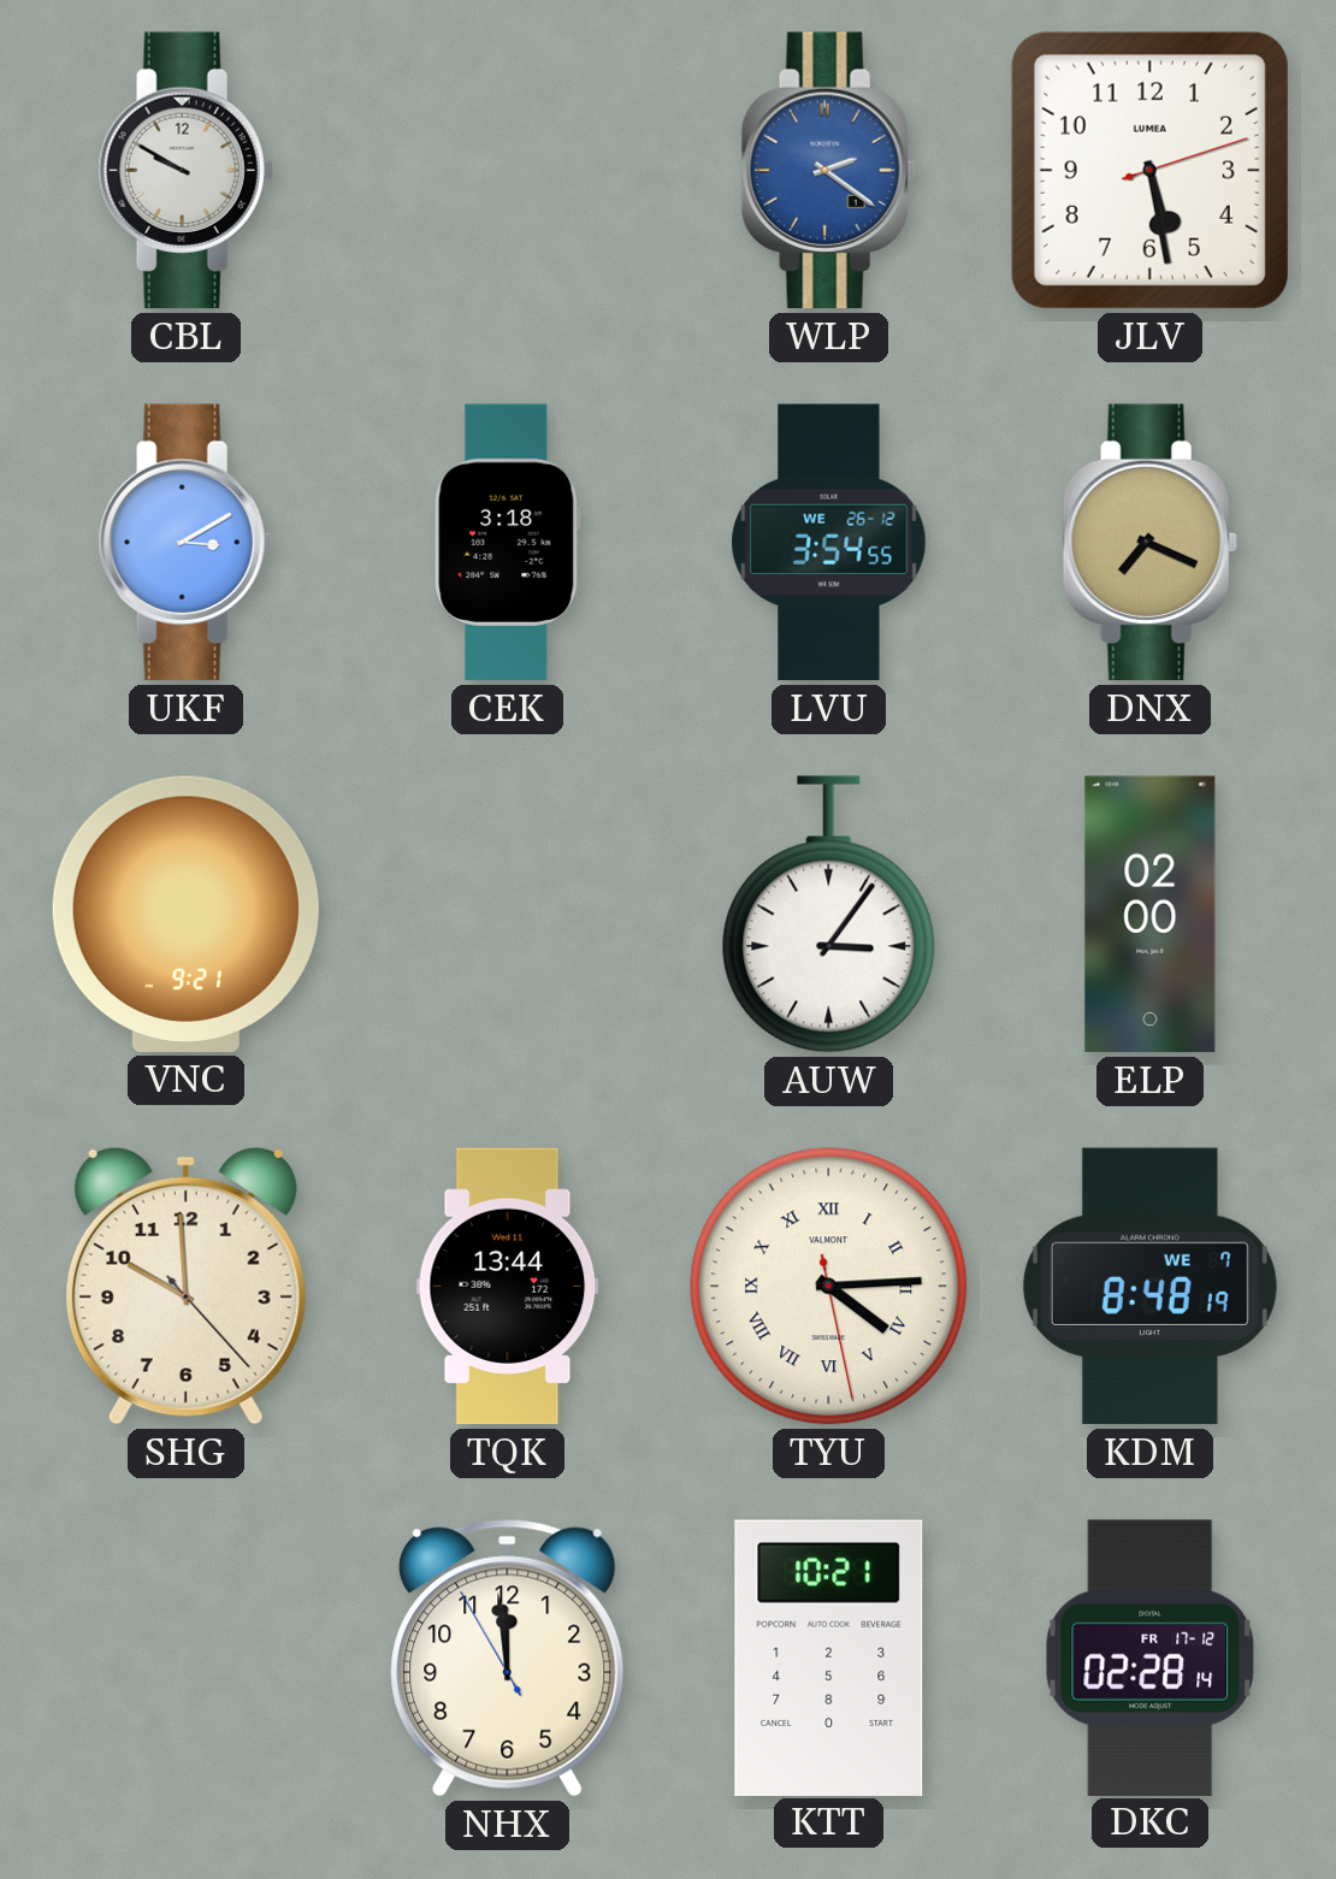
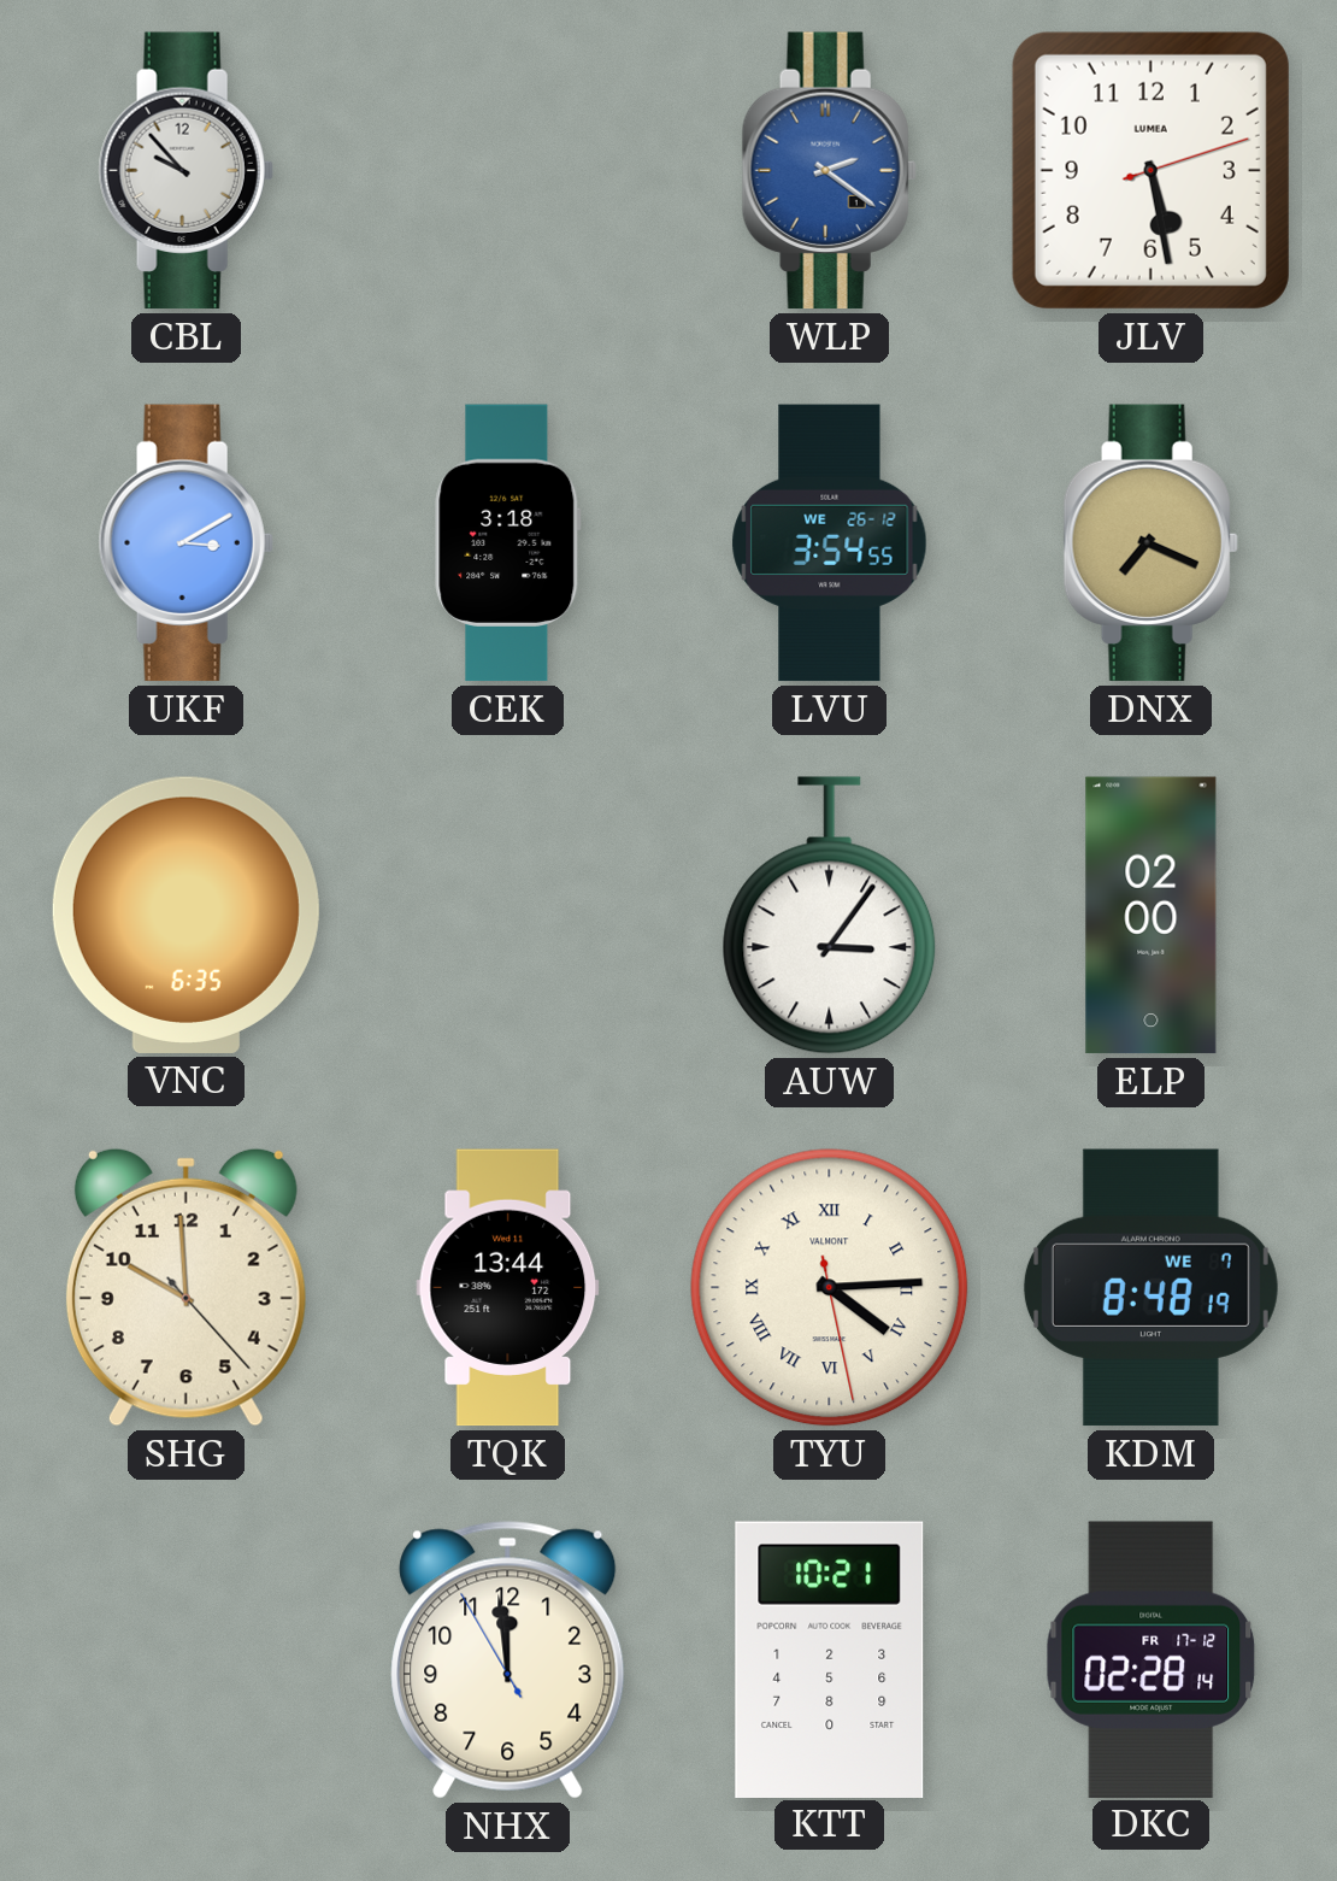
CBL: 9:50 -> 9:53
VNC: 9:21 -> 6:35
